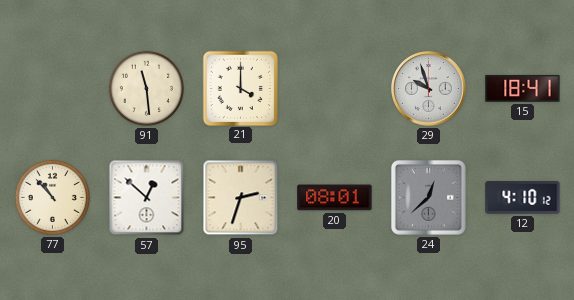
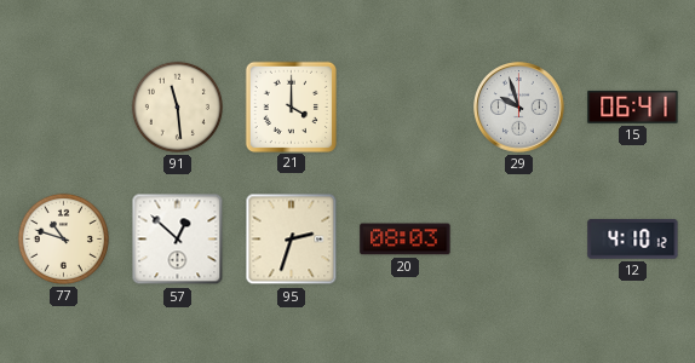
15: 18:41 -> 06:41
77: 10:53 -> 10:48
20: 08:01 -> 08:03
24: 12:38 -> none
